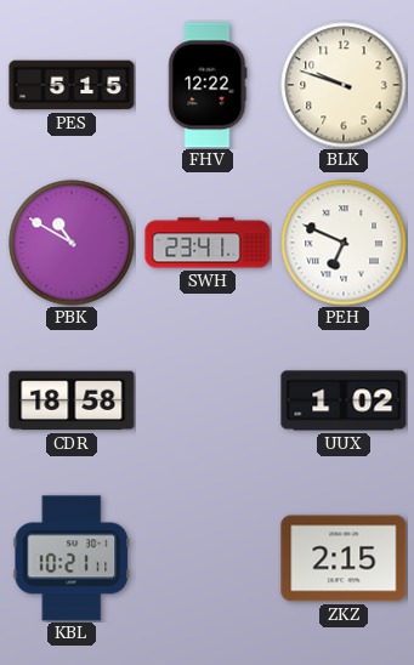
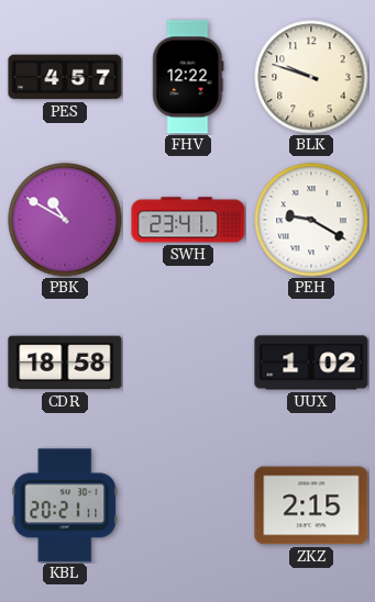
PES: 5:15 -> 4:57
PEH: 6:49 -> 9:20
KBL: 10:21 -> 20:21
